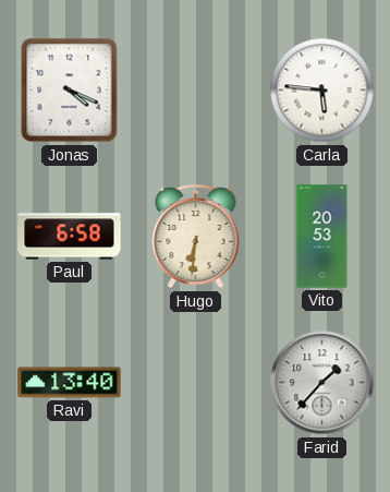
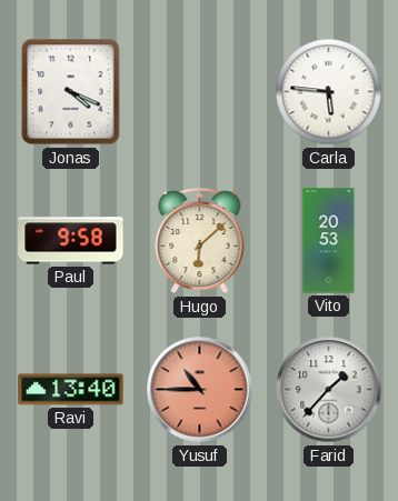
Paul: 6:58 -> 9:58
Hugo: 6:31 -> 6:08
Yusuf: none -> 10:45
